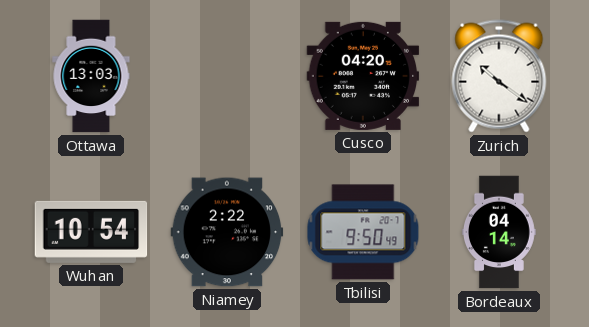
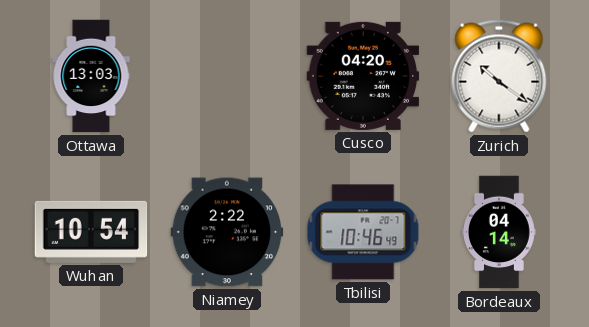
Tbilisi: 9:50 -> 10:46
